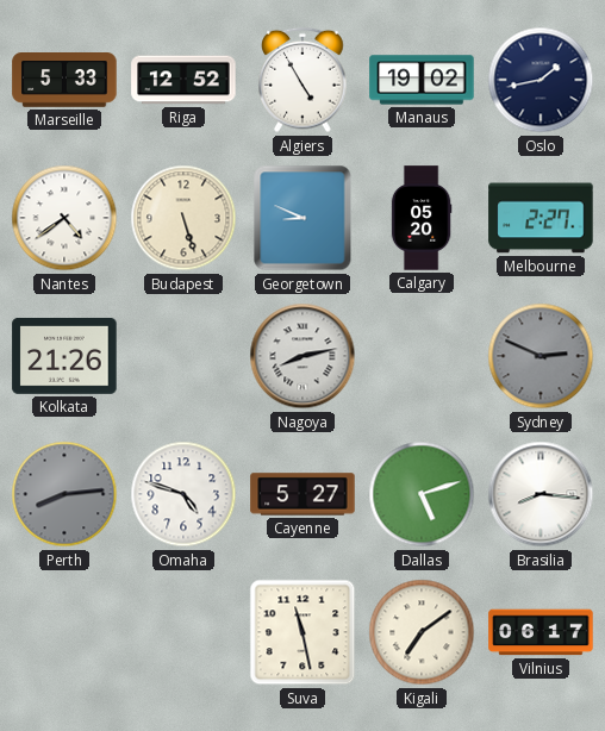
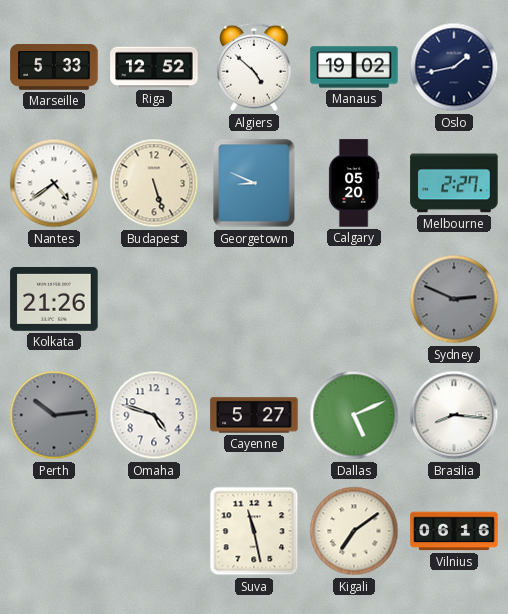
Algiers: 4:55 -> 4:52
Nagoya: 8:13 -> none
Perth: 8:14 -> 10:14
Dallas: 5:12 -> 5:11
Vilnius: 06:17 -> 06:16
